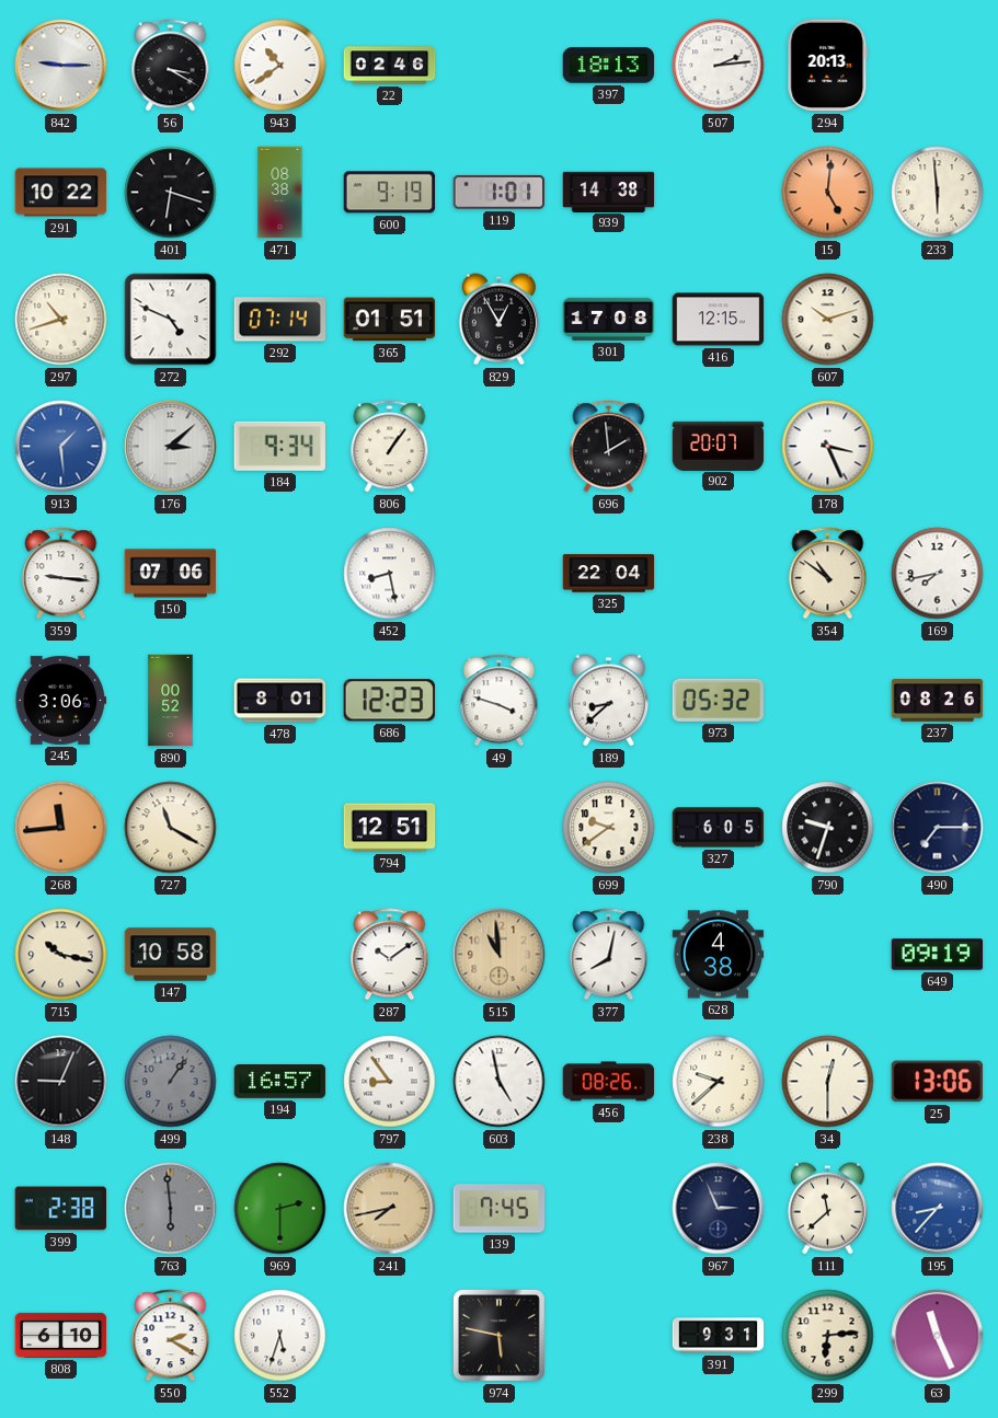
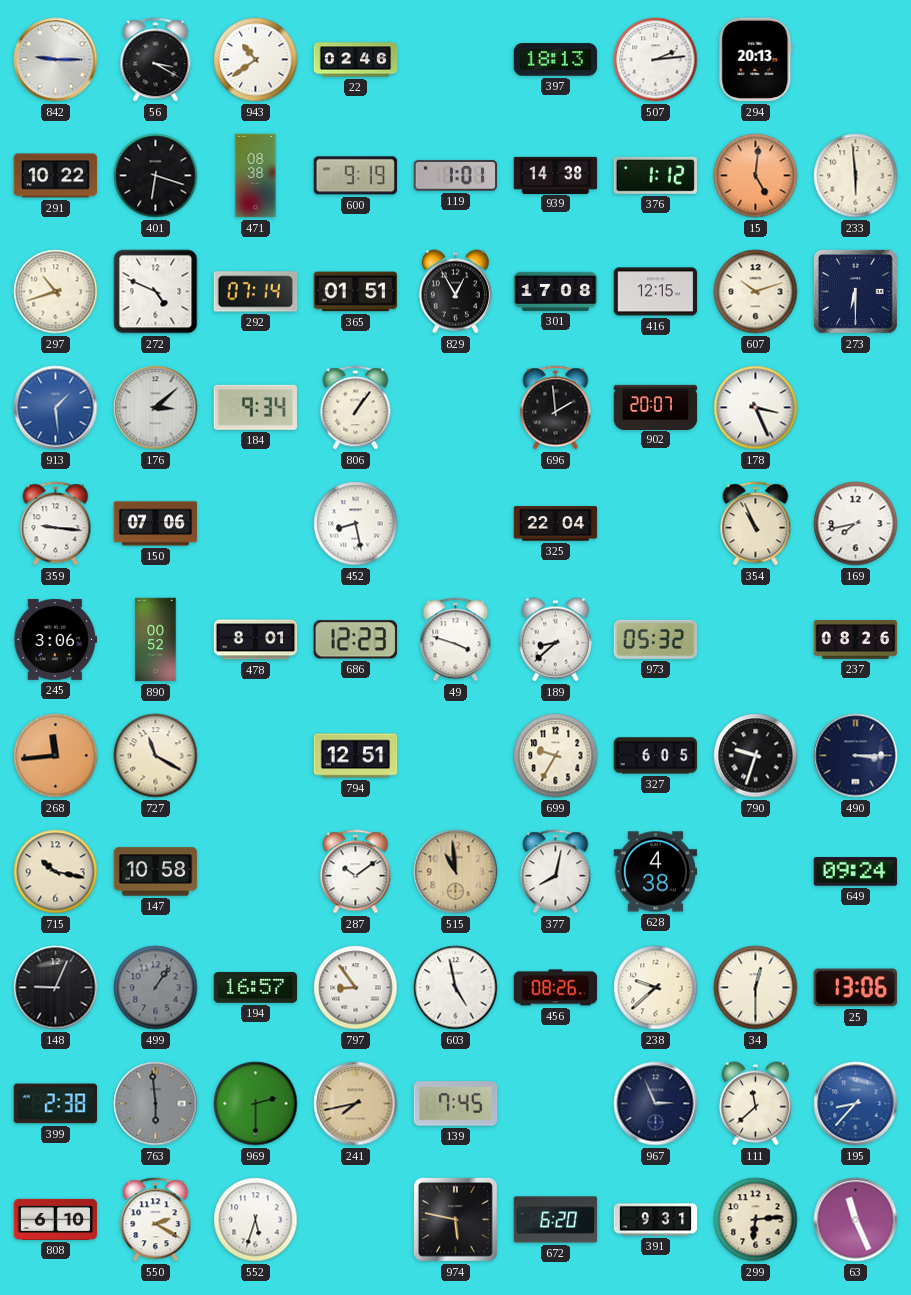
376: none -> 1:12
273: none -> 6:30
354: 10:51 -> 10:56
699: 9:39 -> 9:35
490: 7:15 -> 3:15
649: 09:19 -> 09:24
672: none -> 6:20
